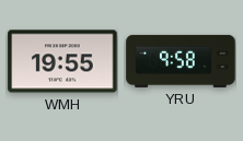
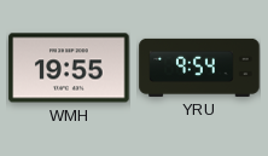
YRU: 9:58 -> 9:54
